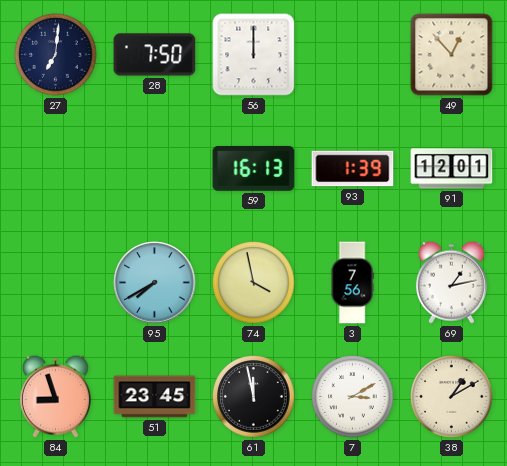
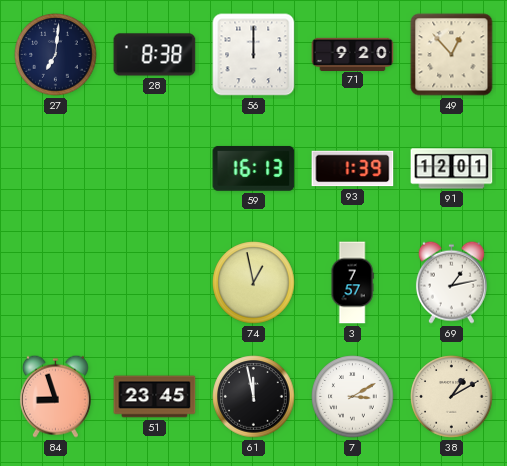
28: 7:50 -> 8:38
71: none -> 9:20
95: 7:40 -> none
74: 3:58 -> 12:58
3: 7:56 -> 7:57
